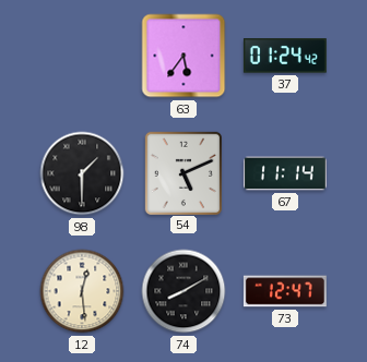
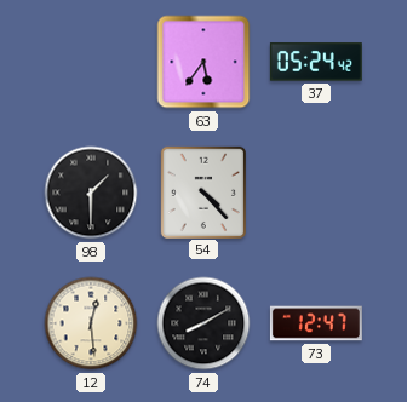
37: 01:24 -> 05:24
54: 5:11 -> 4:23
67: 11:14 -> none
